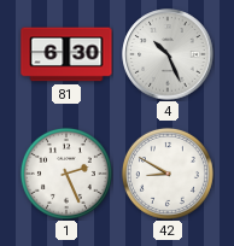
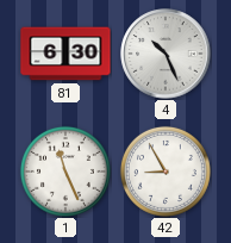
1: 2:26 -> 11:26
42: 8:50 -> 8:55
